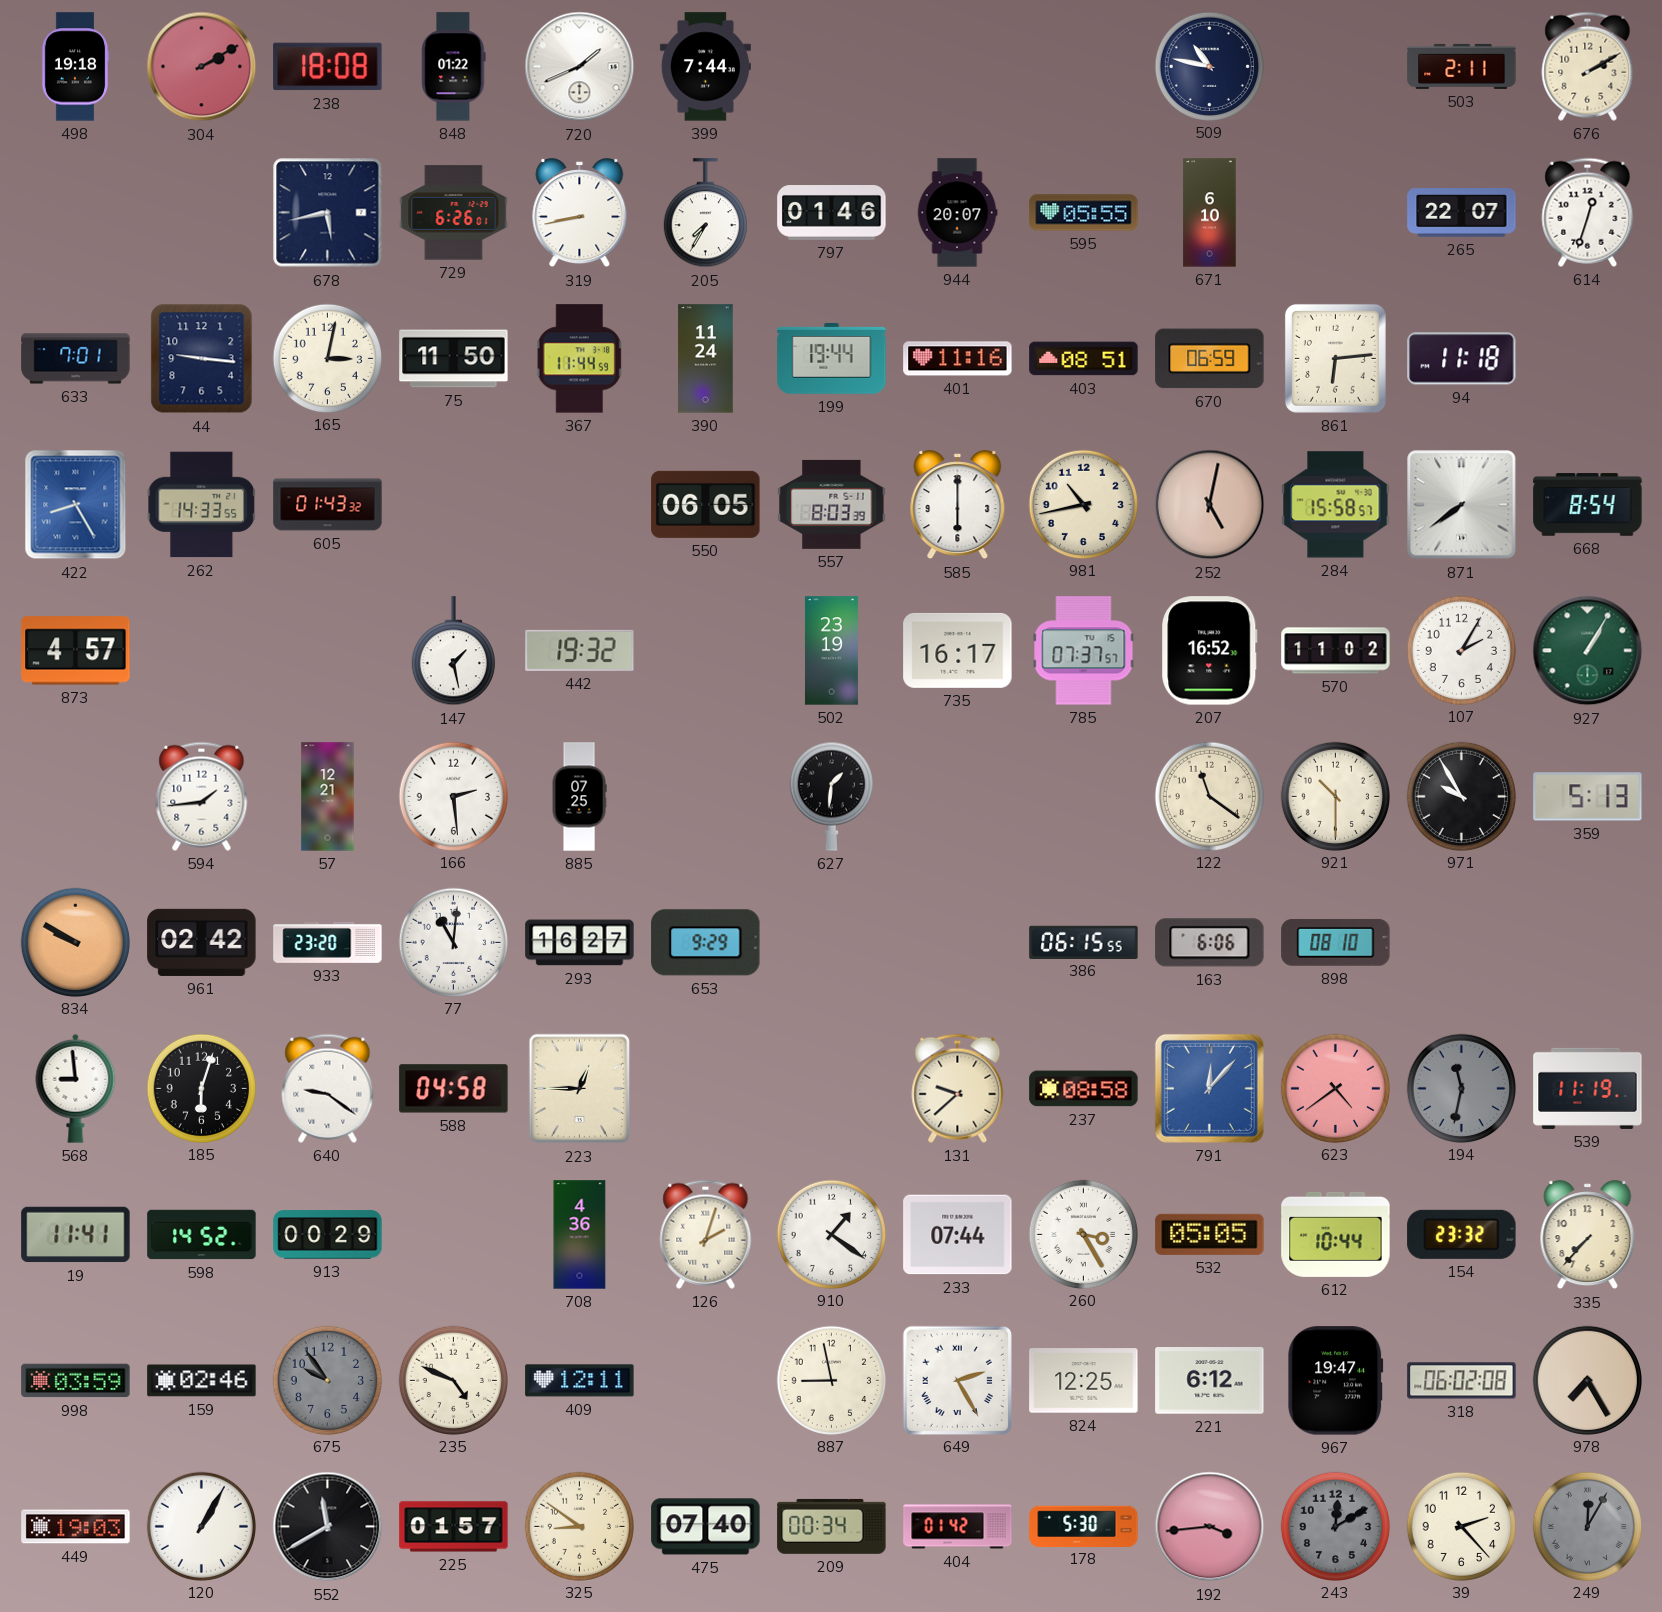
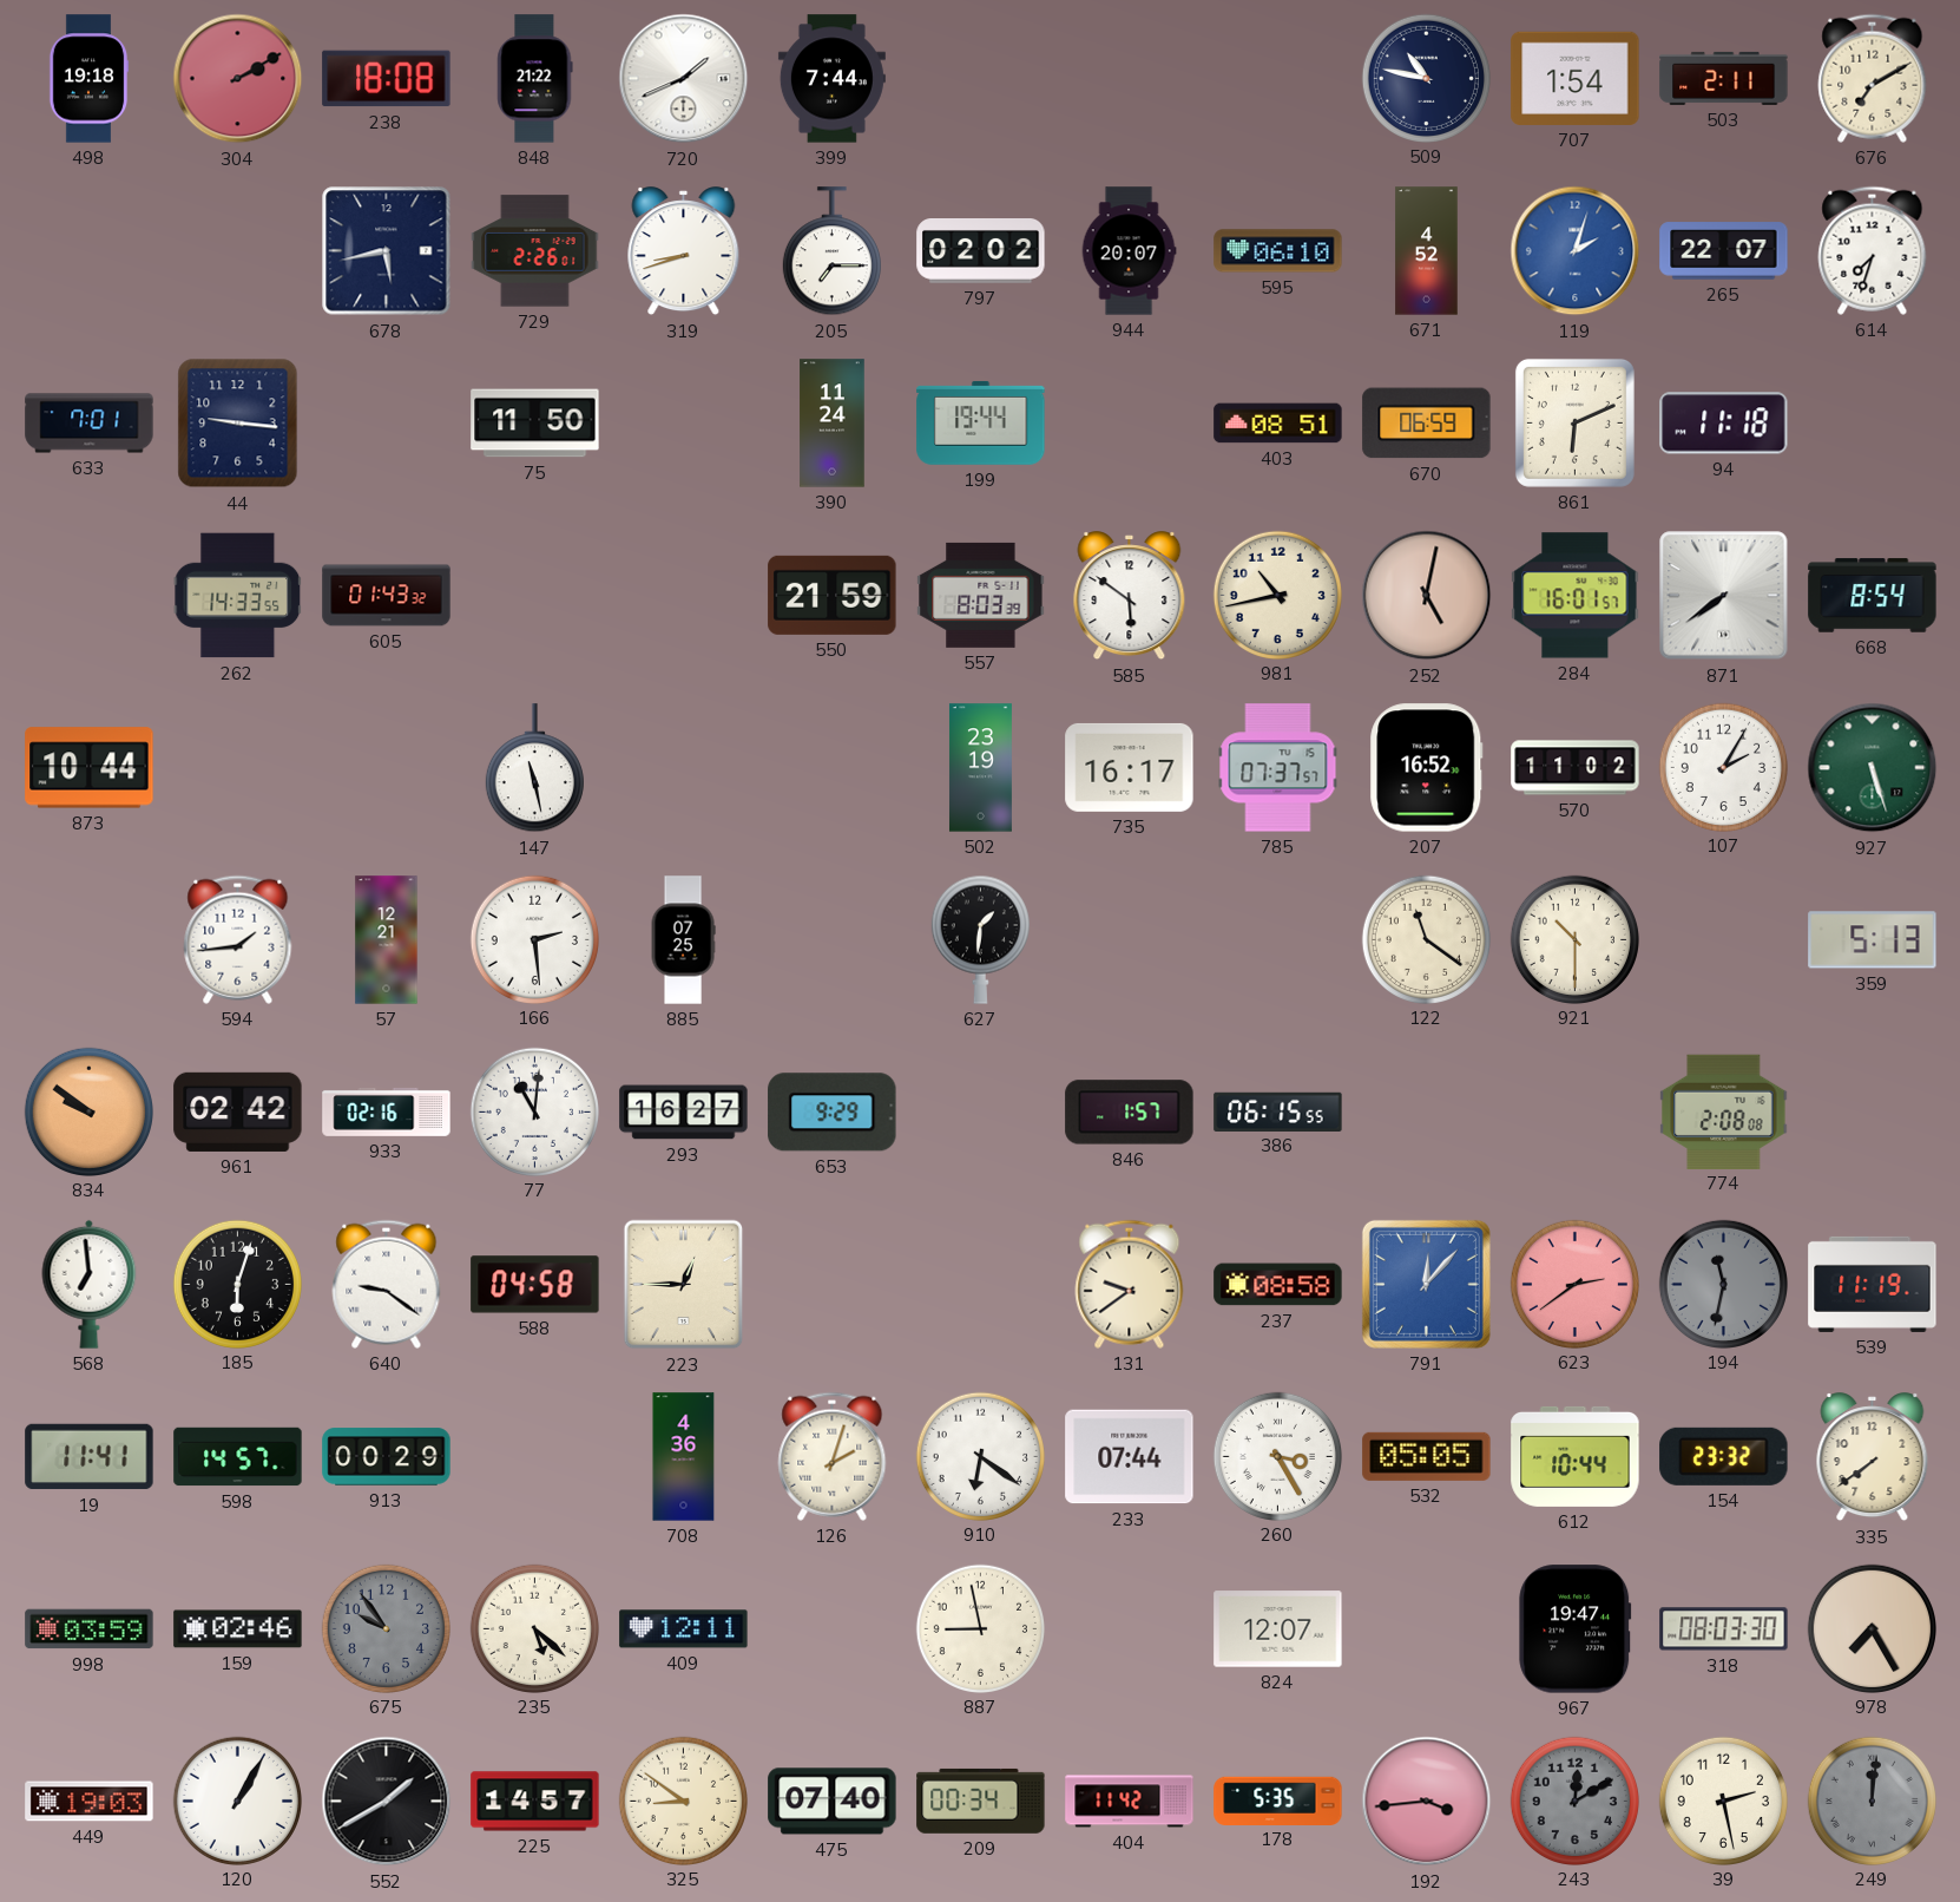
848: 01:22 -> 21:22
707: none -> 1:54
676: 2:10 -> 7:10
729: 6:26 -> 2:26
319: 8:43 -> 8:42
205: 7:35 -> 7:15
797: 01:46 -> 02:02
595: 05:55 -> 06:10
671: 6:10 -> 4:52
119: none -> 2:03
614: 12:33 -> 7:33
165: 3:02 -> none
367: 11:44 -> none
401: 11:16 -> none
861: 6:14 -> 6:11
422: 8:25 -> none
550: 06:05 -> 21:59
585: 6:00 -> 5:51
284: 15:58 -> 16:01
873: 4:57 -> 10:44
147: 1:28 -> 11:28
442: 19:32 -> none
927: 1:05 -> 5:27
971: 9:55 -> none
834: 9:50 -> 9:51
933: 23:20 -> 02:16
846: none -> 1:57
163: 6:06 -> none
898: 08:10 -> none
774: none -> 2:08
568: 8:59 -> 6:59
131: 9:38 -> 9:39
623: 4:39 -> 2:39
598: 14:52 -> 14:57
910: 1:21 -> 6:21
335: 7:37 -> 7:39
235: 4:49 -> 5:22
649: 2:25 -> none
824: 12:25 -> 12:07
221: 6:12 -> none
318: 06:02 -> 08:03
552: 11:40 -> 1:40
225: 01:57 -> 14:57
404: 01:42 -> 11:42
178: 5:30 -> 5:35
39: 2:23 -> 2:28
249: 12:05 -> 12:01
